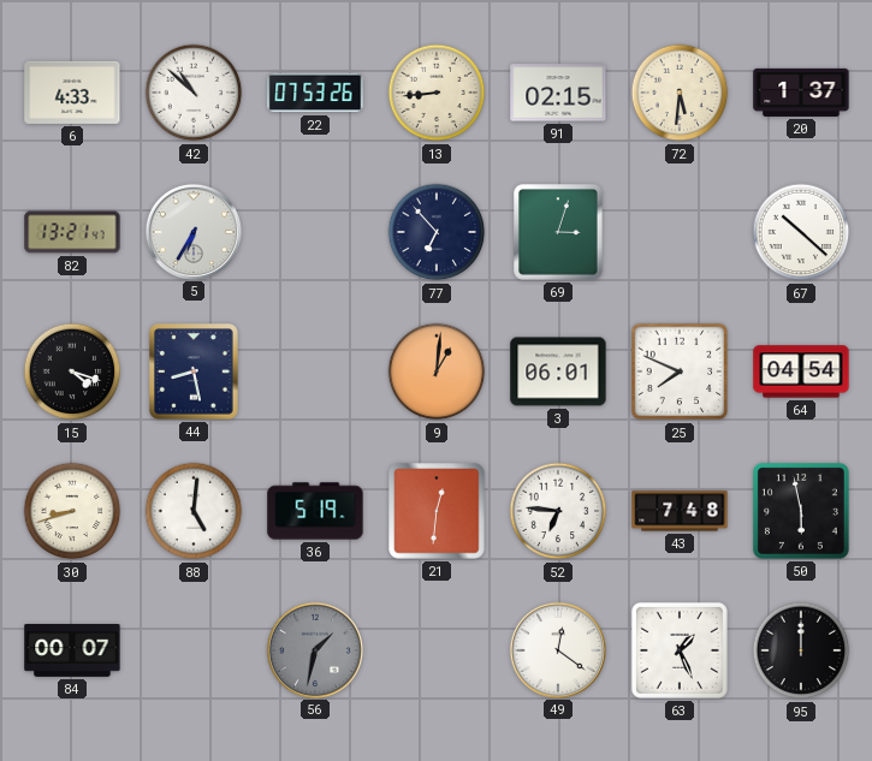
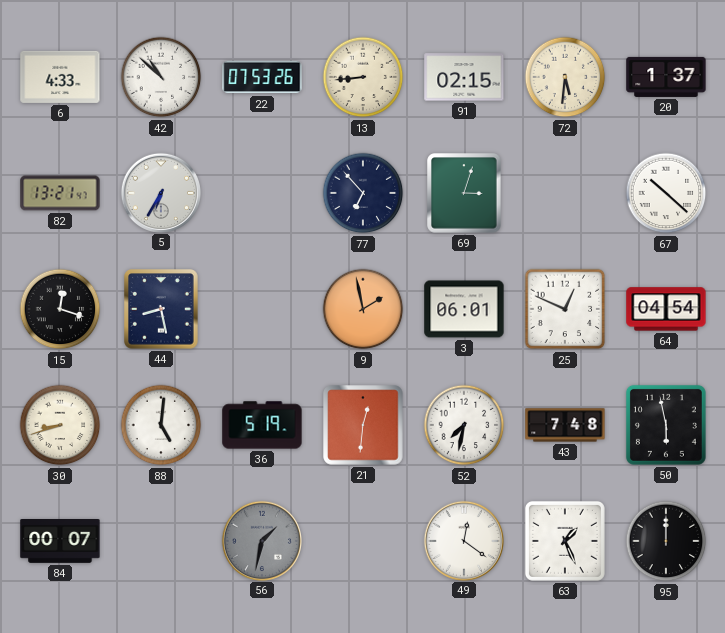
15: 4:18 -> 12:18
9: 1:01 -> 1:58
25: 7:49 -> 12:49
52: 6:46 -> 7:32
